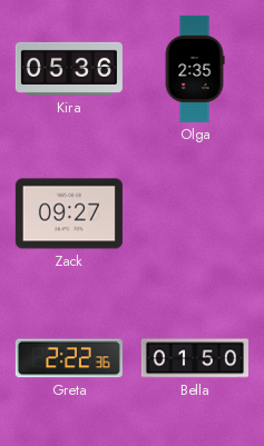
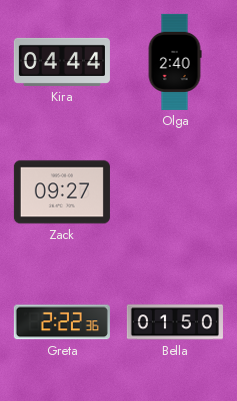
Kira: 05:36 -> 04:44
Olga: 2:35 -> 2:40
